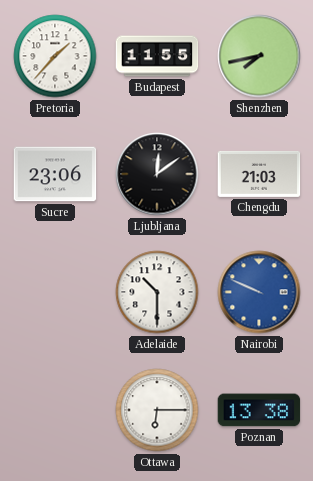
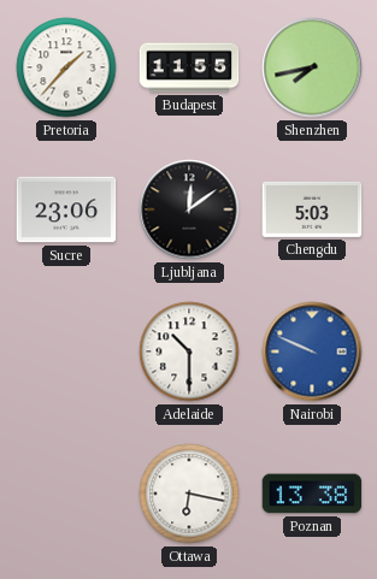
Chengdu: 21:03 -> 5:03
Ottawa: 6:15 -> 6:17
